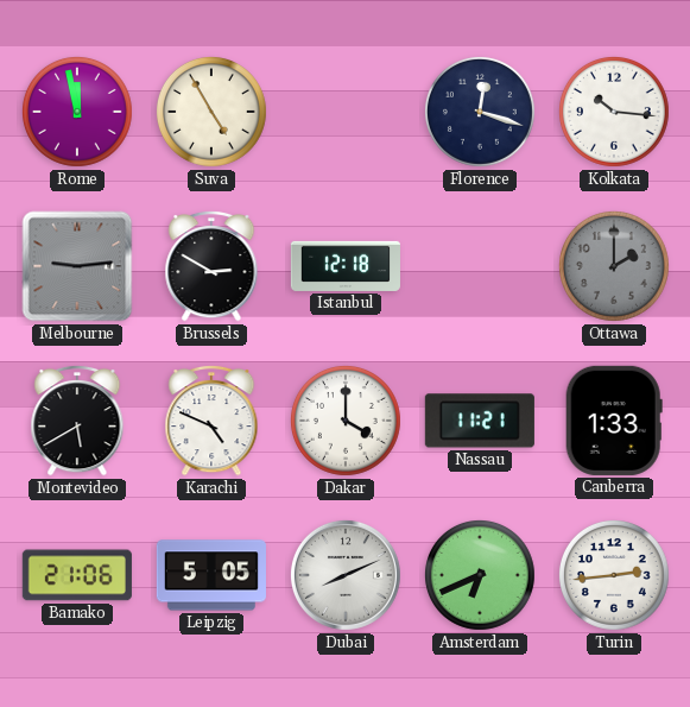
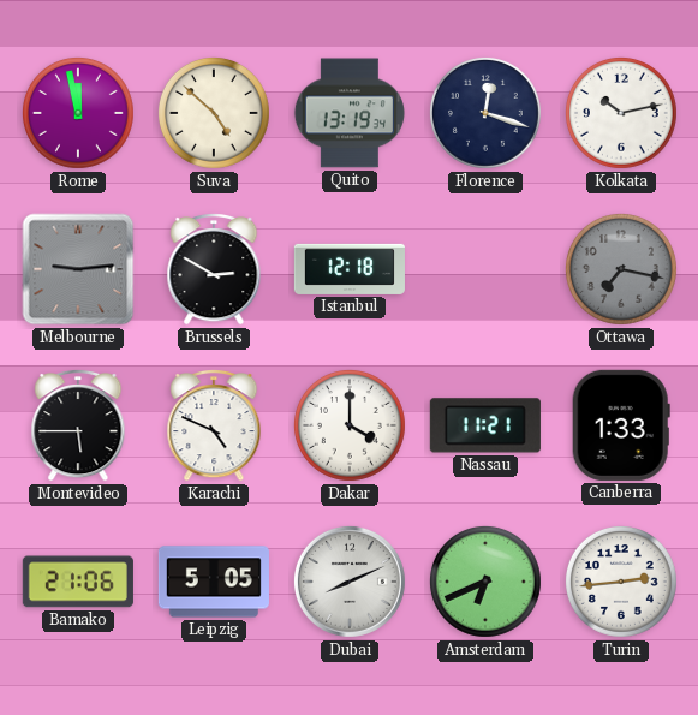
Suva: 4:55 -> 4:52
Quito: none -> 13:19
Kolkata: 10:16 -> 10:13
Ottawa: 2:00 -> 7:17
Montevideo: 5:40 -> 5:45
